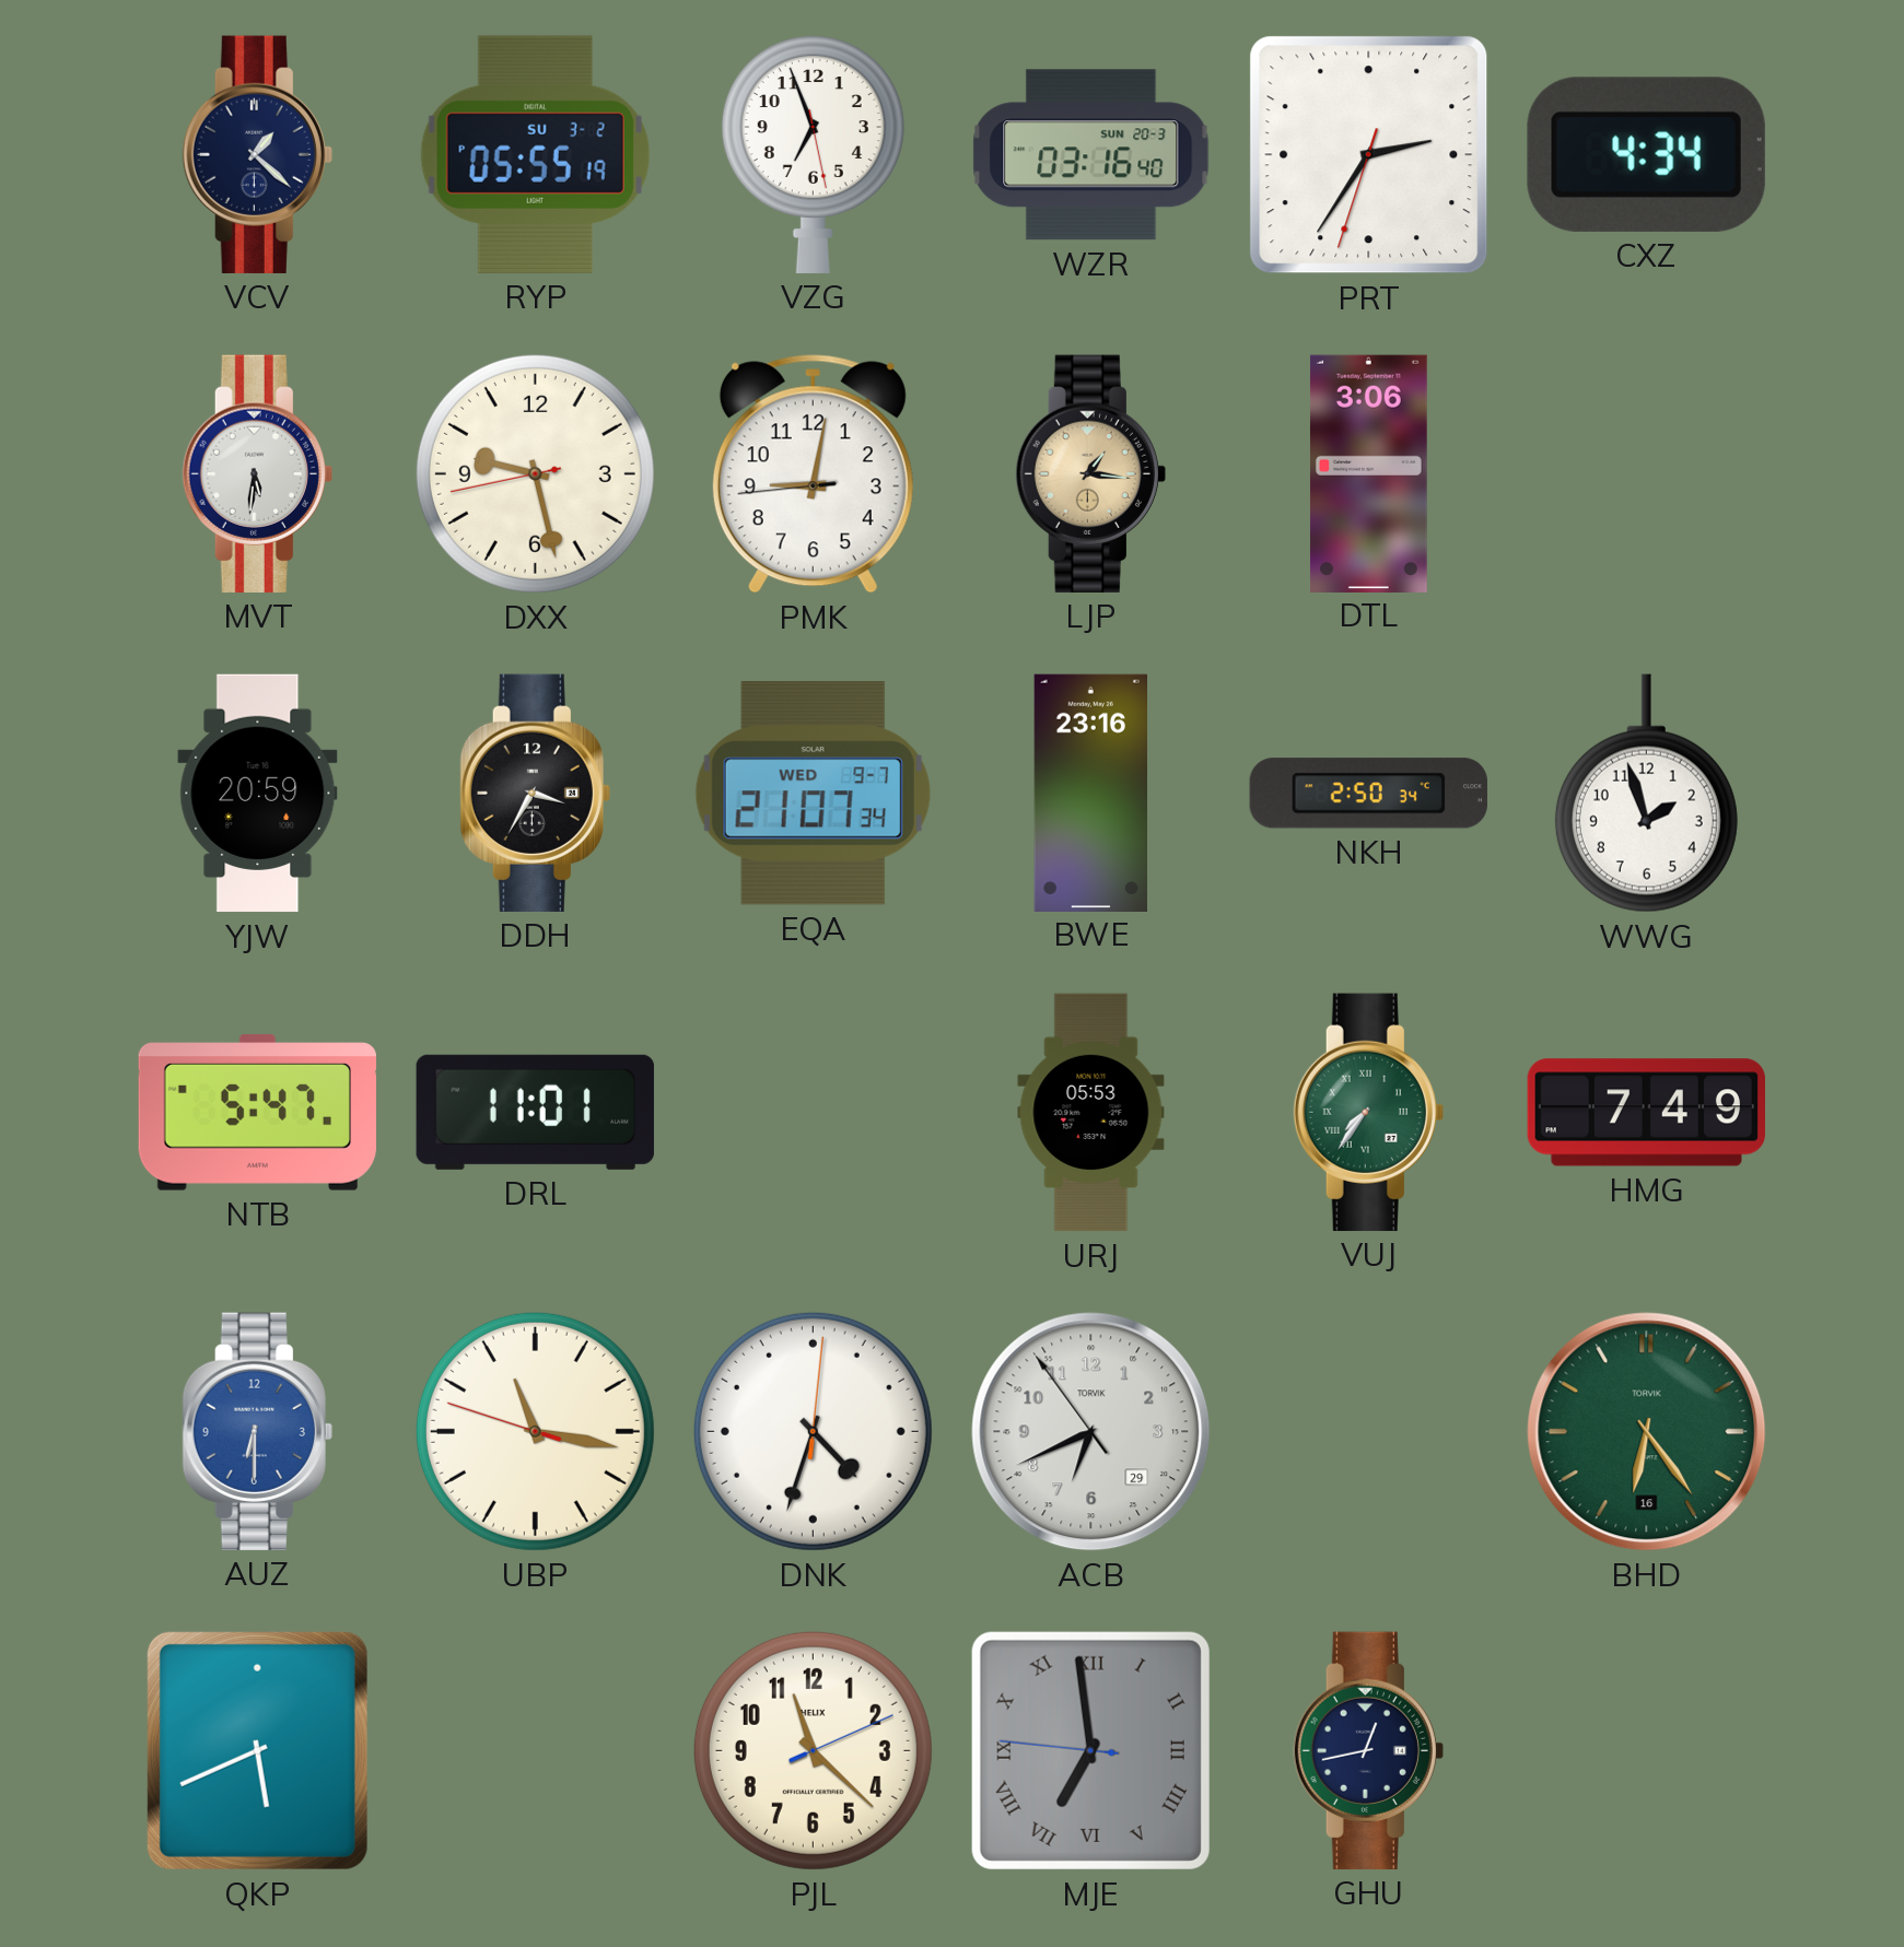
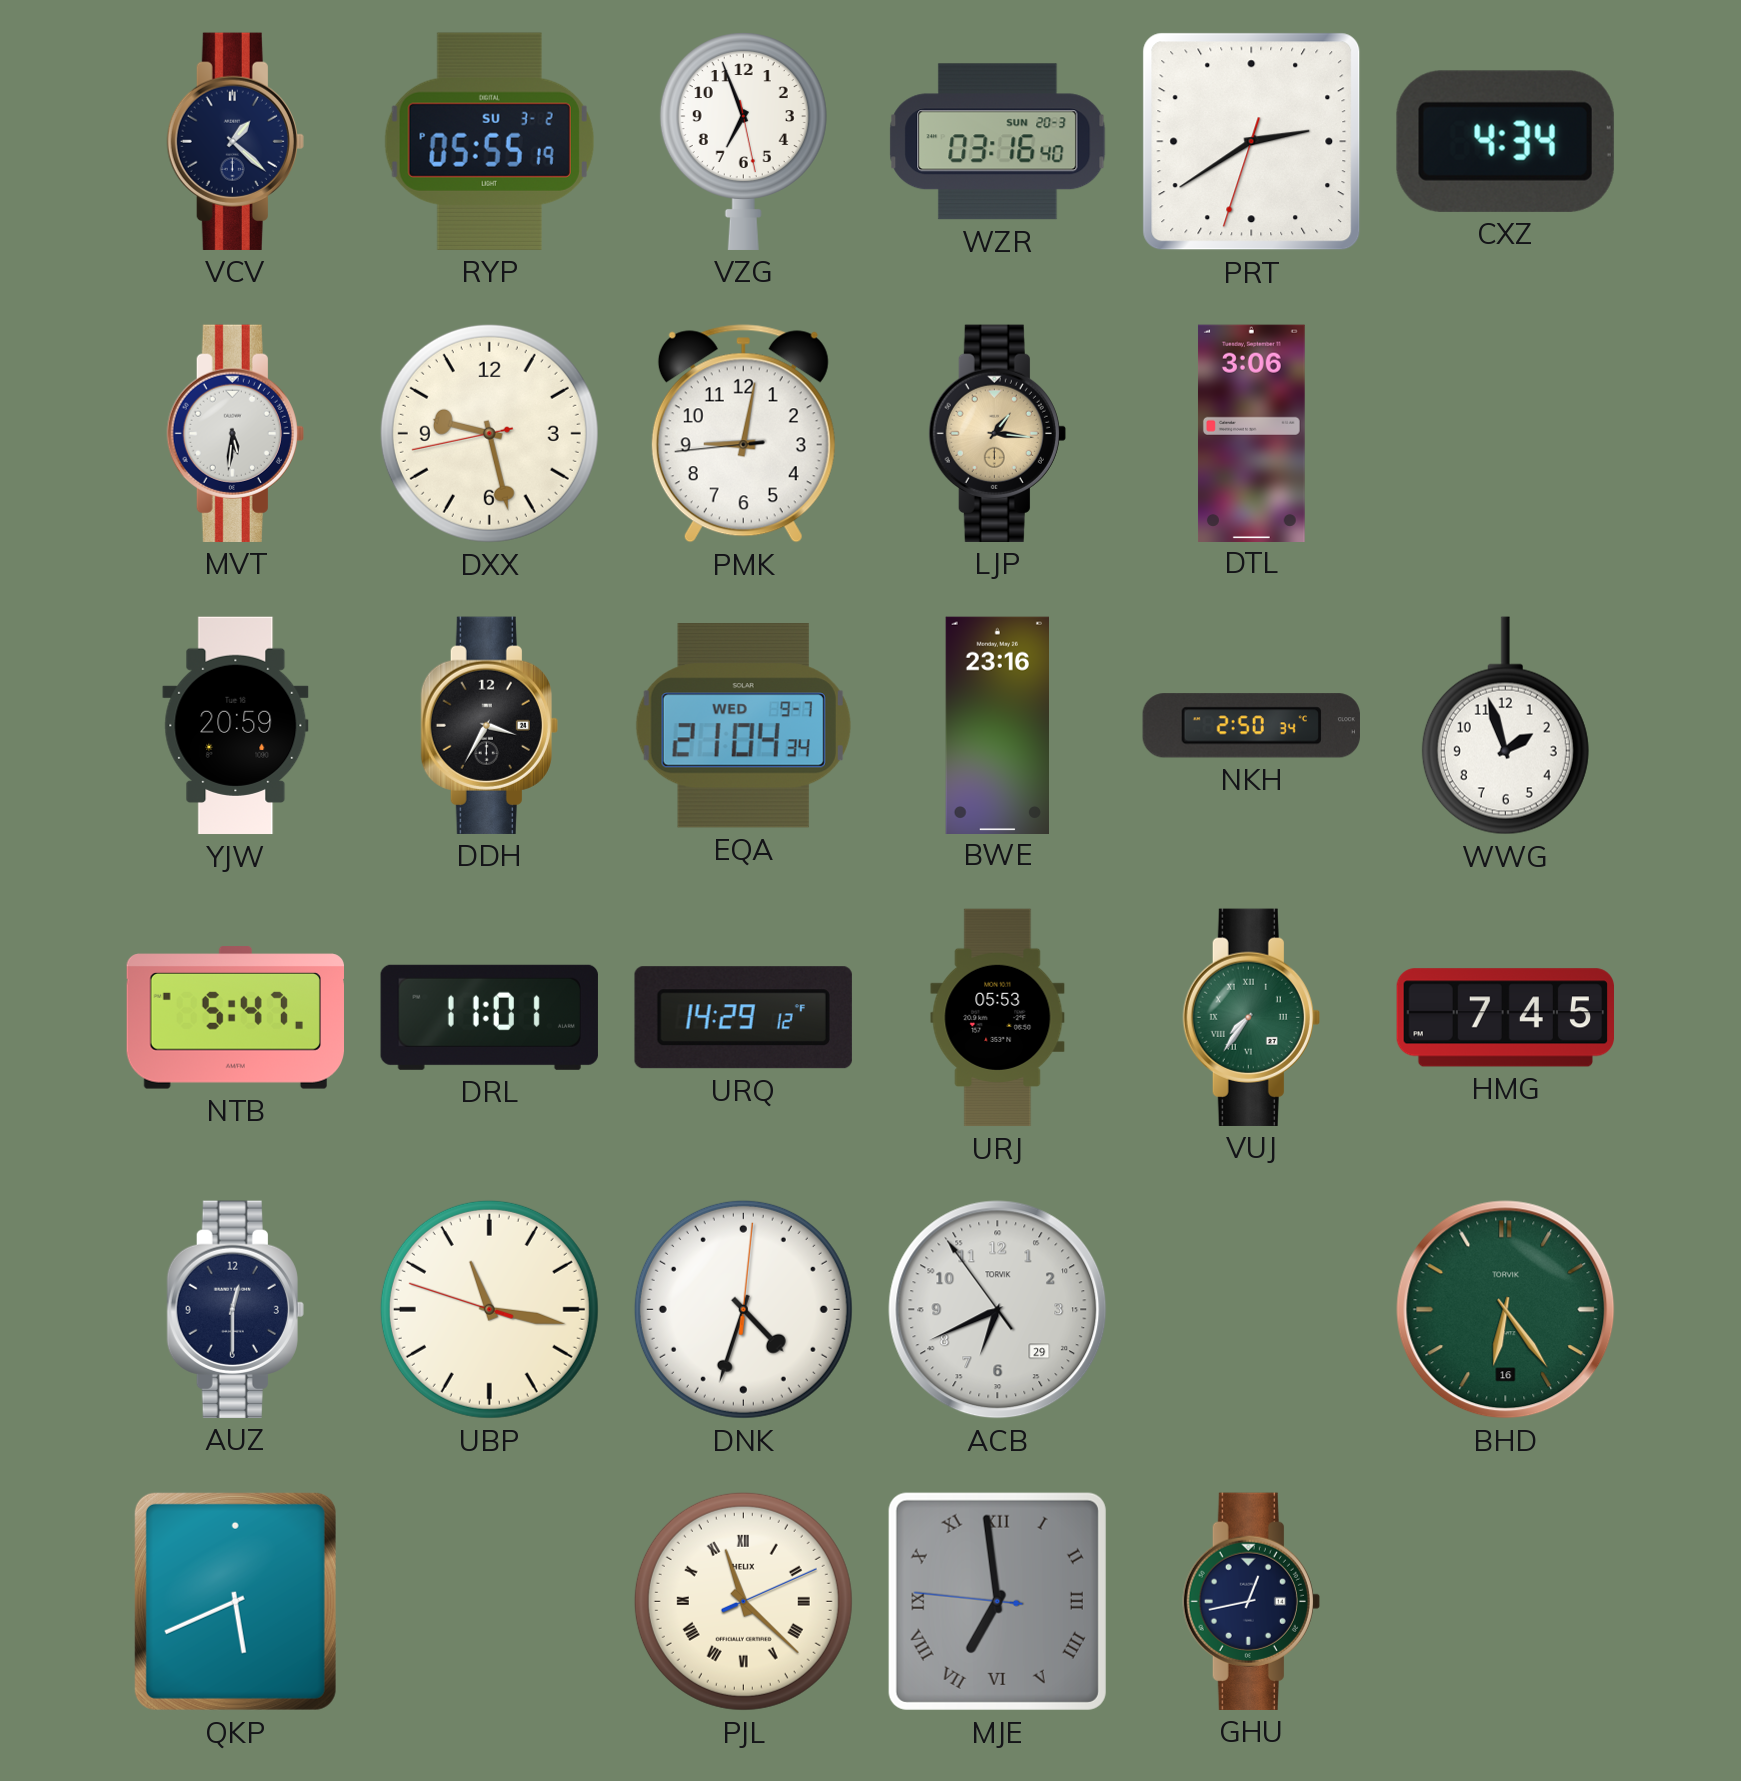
PRT: 2:35 -> 2:39
EQA: 21:07 -> 21:04
URQ: none -> 14:29
HMG: 7:49 -> 7:45
AUZ: 6:30 -> 12:30
AUZ dial: blue -> navy
PJL numerals: Arabic -> Roman
